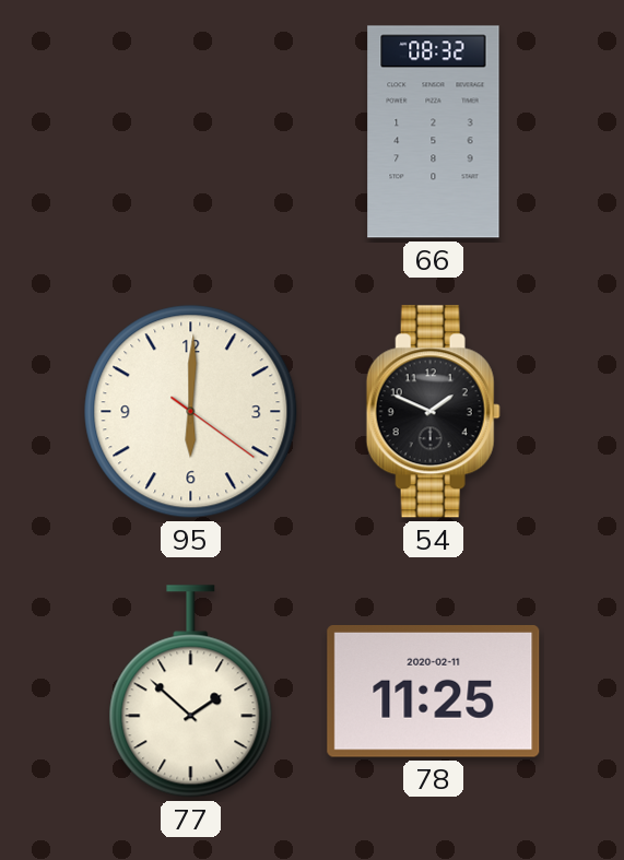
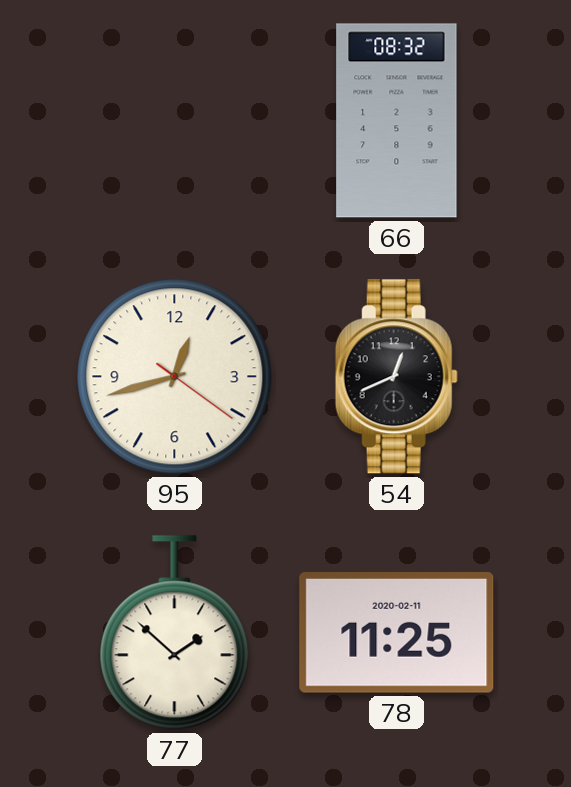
95: 6:00 -> 12:42
54: 1:49 -> 12:41
